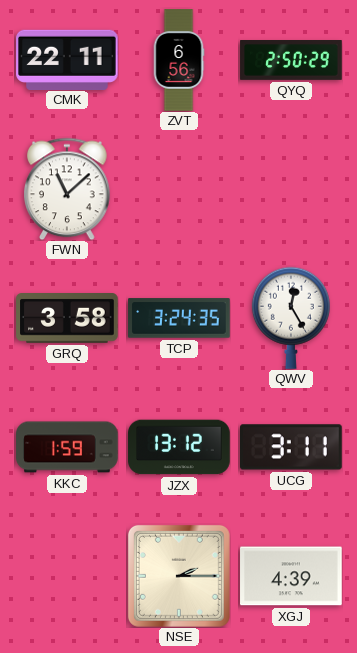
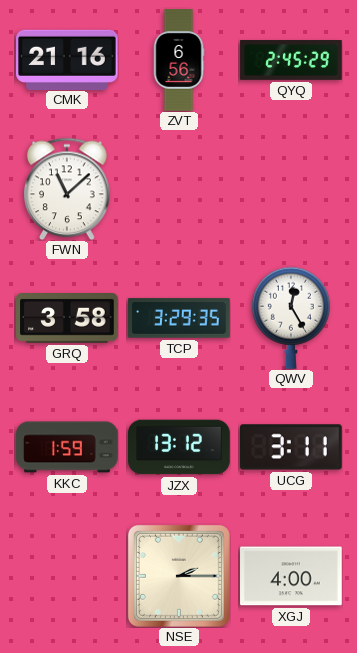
CMK: 22:11 -> 21:16
QYQ: 2:50 -> 2:45
TCP: 3:24 -> 3:29
XGJ: 4:39 -> 4:00
